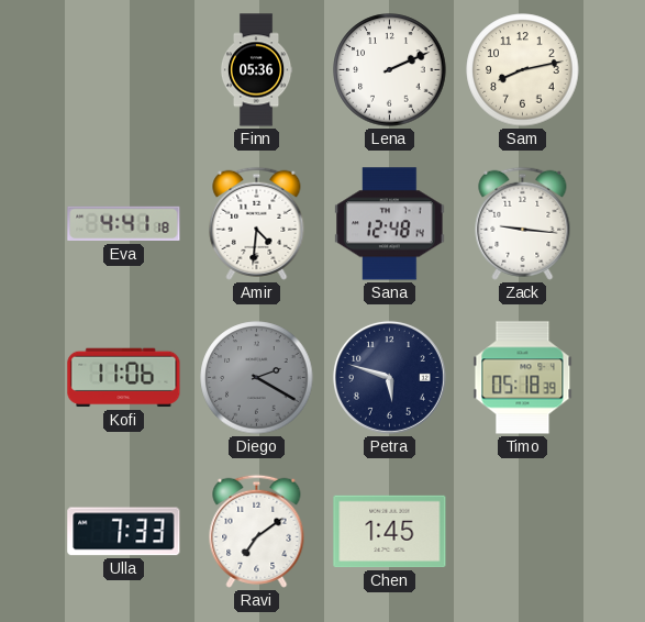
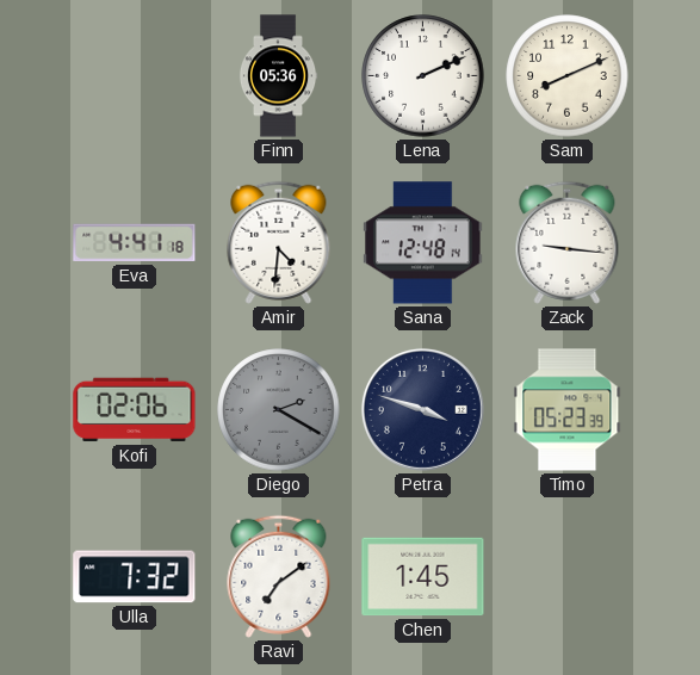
Sam: 8:13 -> 8:11
Kofi: 11:06 -> 02:06
Petra: 5:48 -> 3:48
Timo: 05:18 -> 05:23
Ulla: 7:33 -> 7:32
